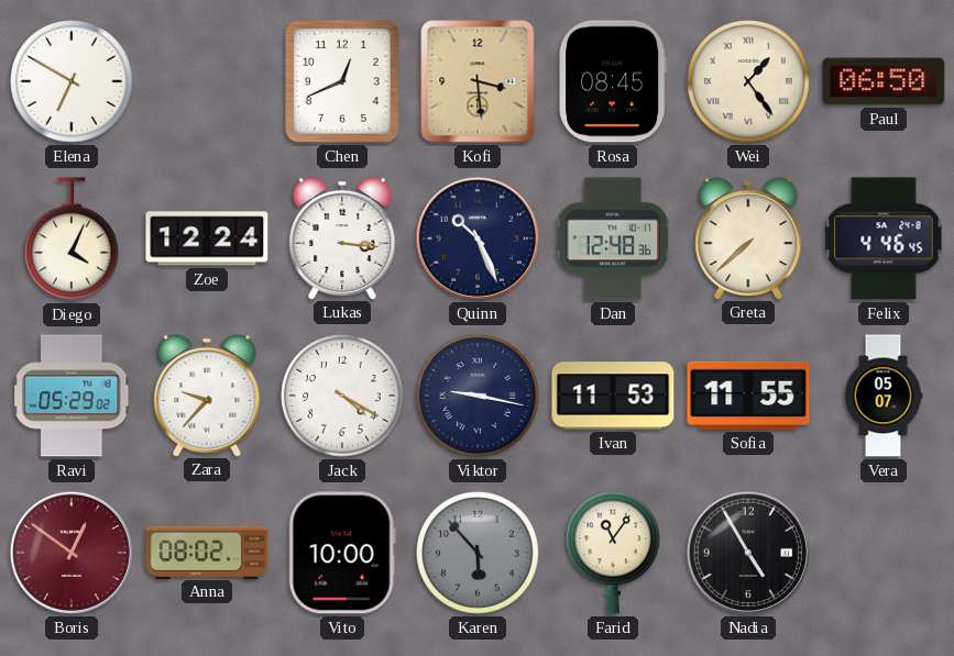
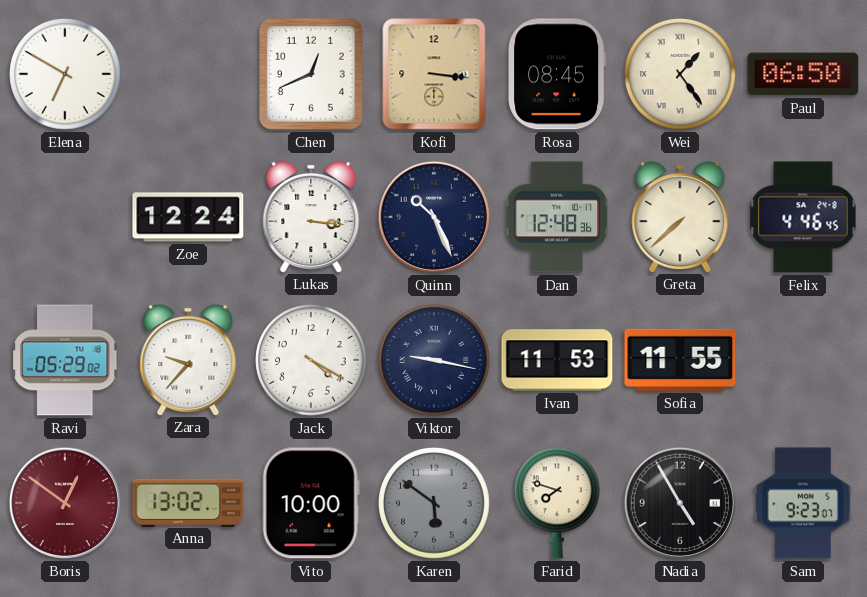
Kofi: 3:29 -> 3:16
Diego: 4:04 -> none
Vera: 05:07 -> none
Anna: 08:02 -> 13:02
Karen: 5:53 -> 5:51
Farid: 11:06 -> 7:48
Sam: none -> 9:23
